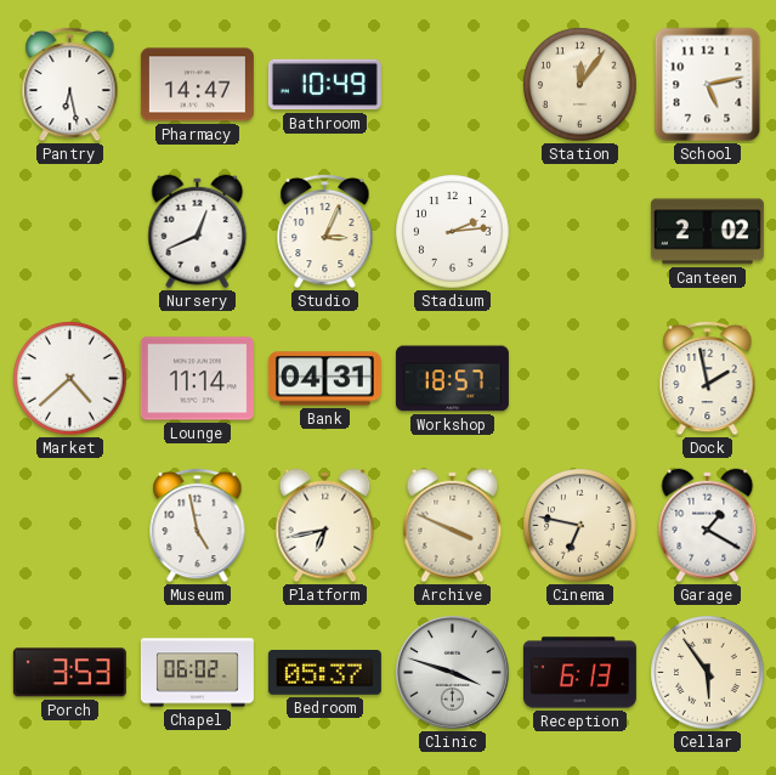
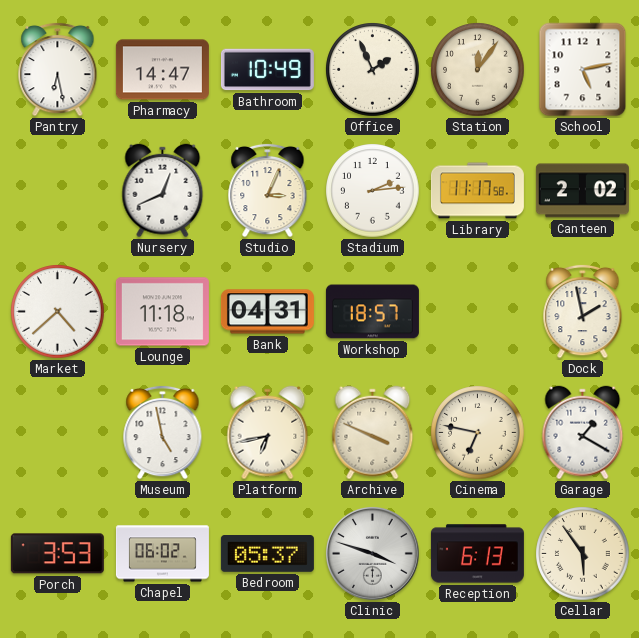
Office: none -> 1:56
Library: none -> 11:17
Lounge: 11:14 -> 11:18
